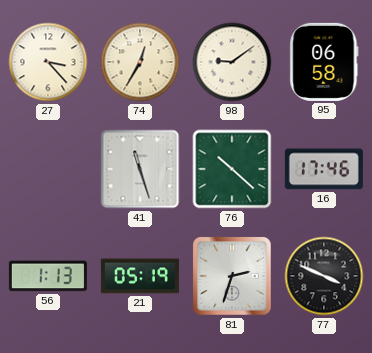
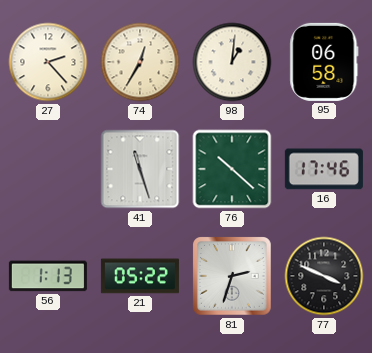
27: 3:23 -> 2:23
98: 9:09 -> 1:01
21: 05:19 -> 05:22
